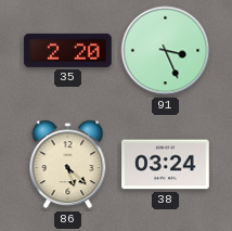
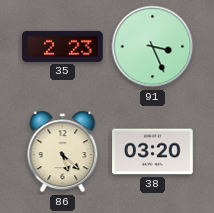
35: 2:20 -> 2:23
38: 03:24 -> 03:20
